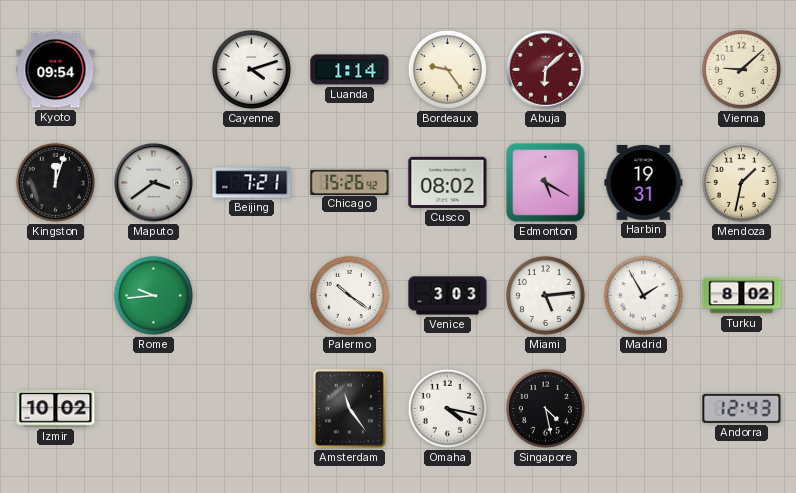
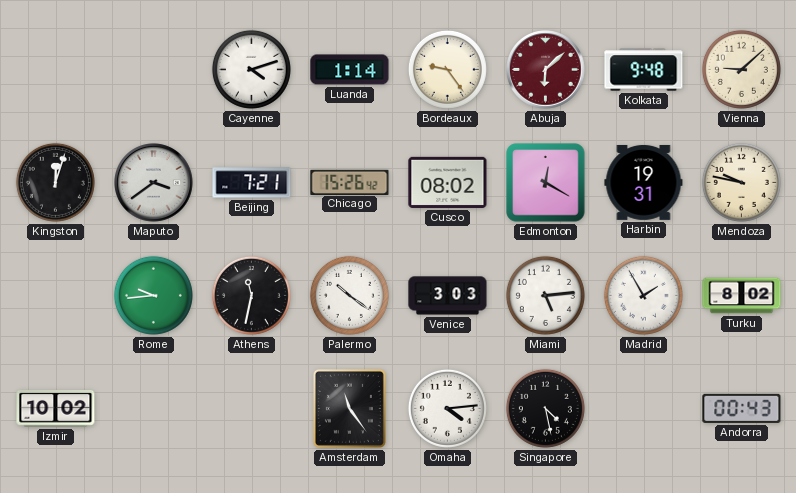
Kyoto: 09:54 -> none
Kolkata: none -> 9:48
Edmonton: 5:20 -> 12:20
Mendoza: 1:32 -> 9:47
Athens: none -> 11:32
Omaha: 4:17 -> 4:14
Andorra: 12:43 -> 00:43
